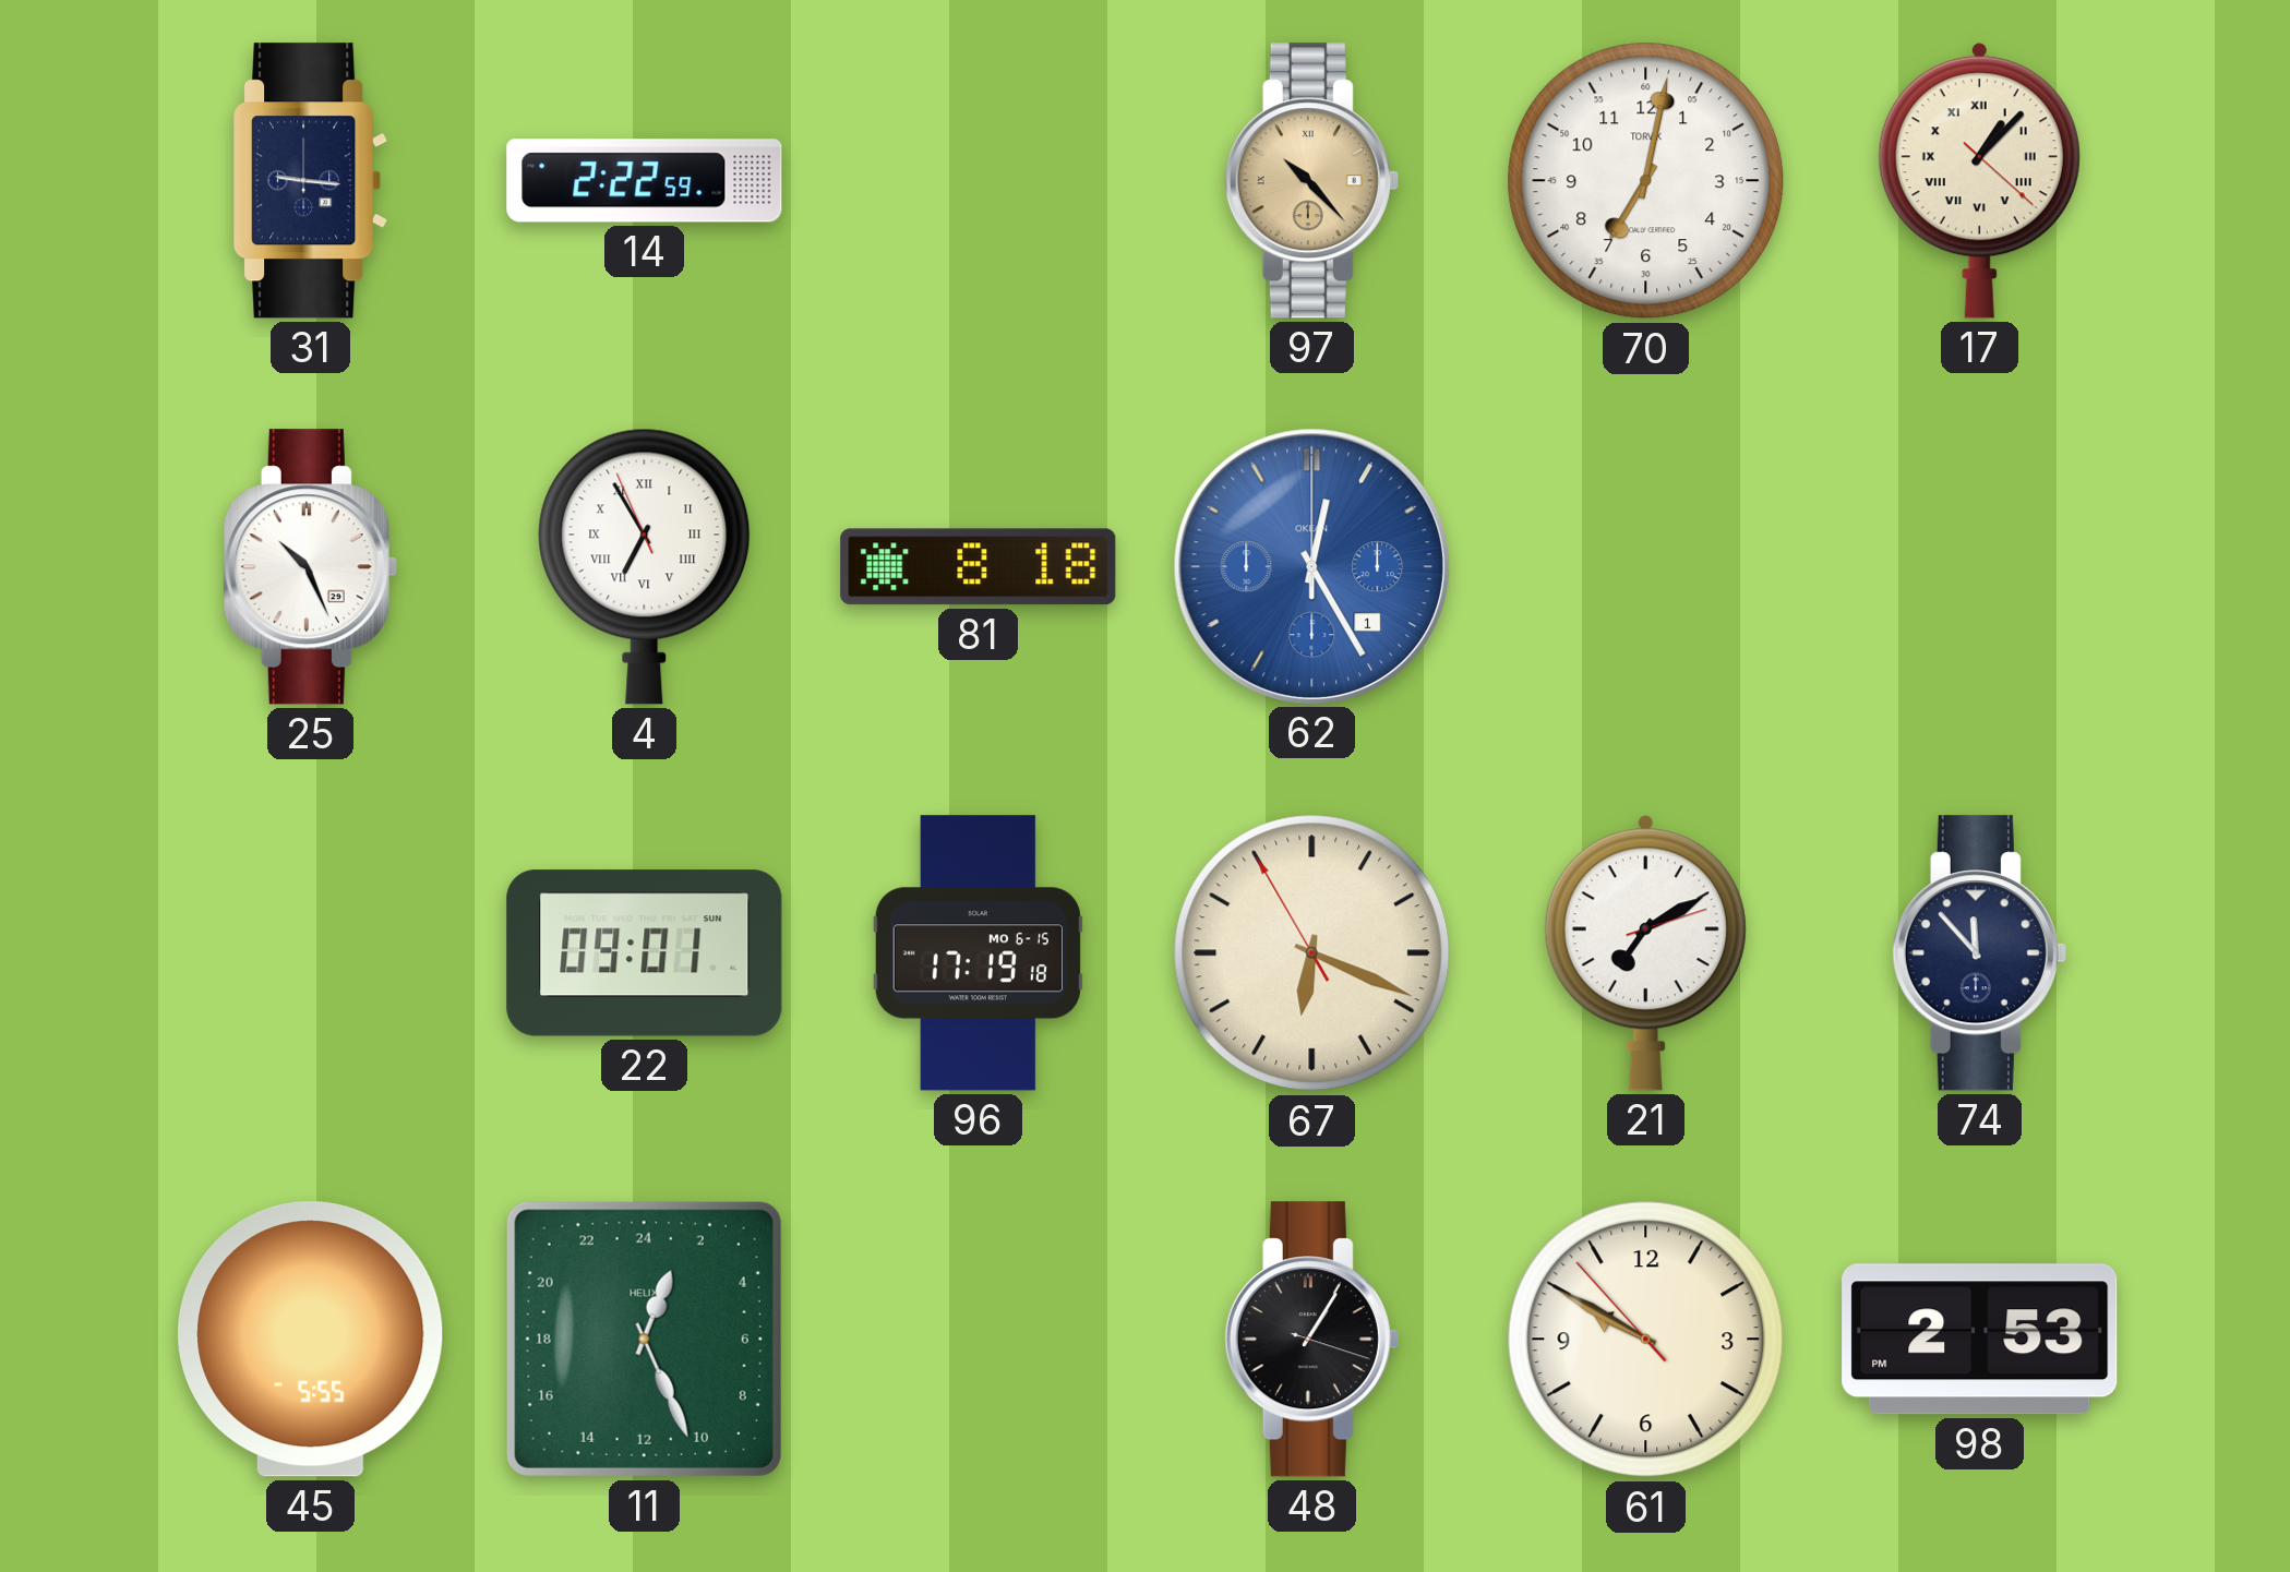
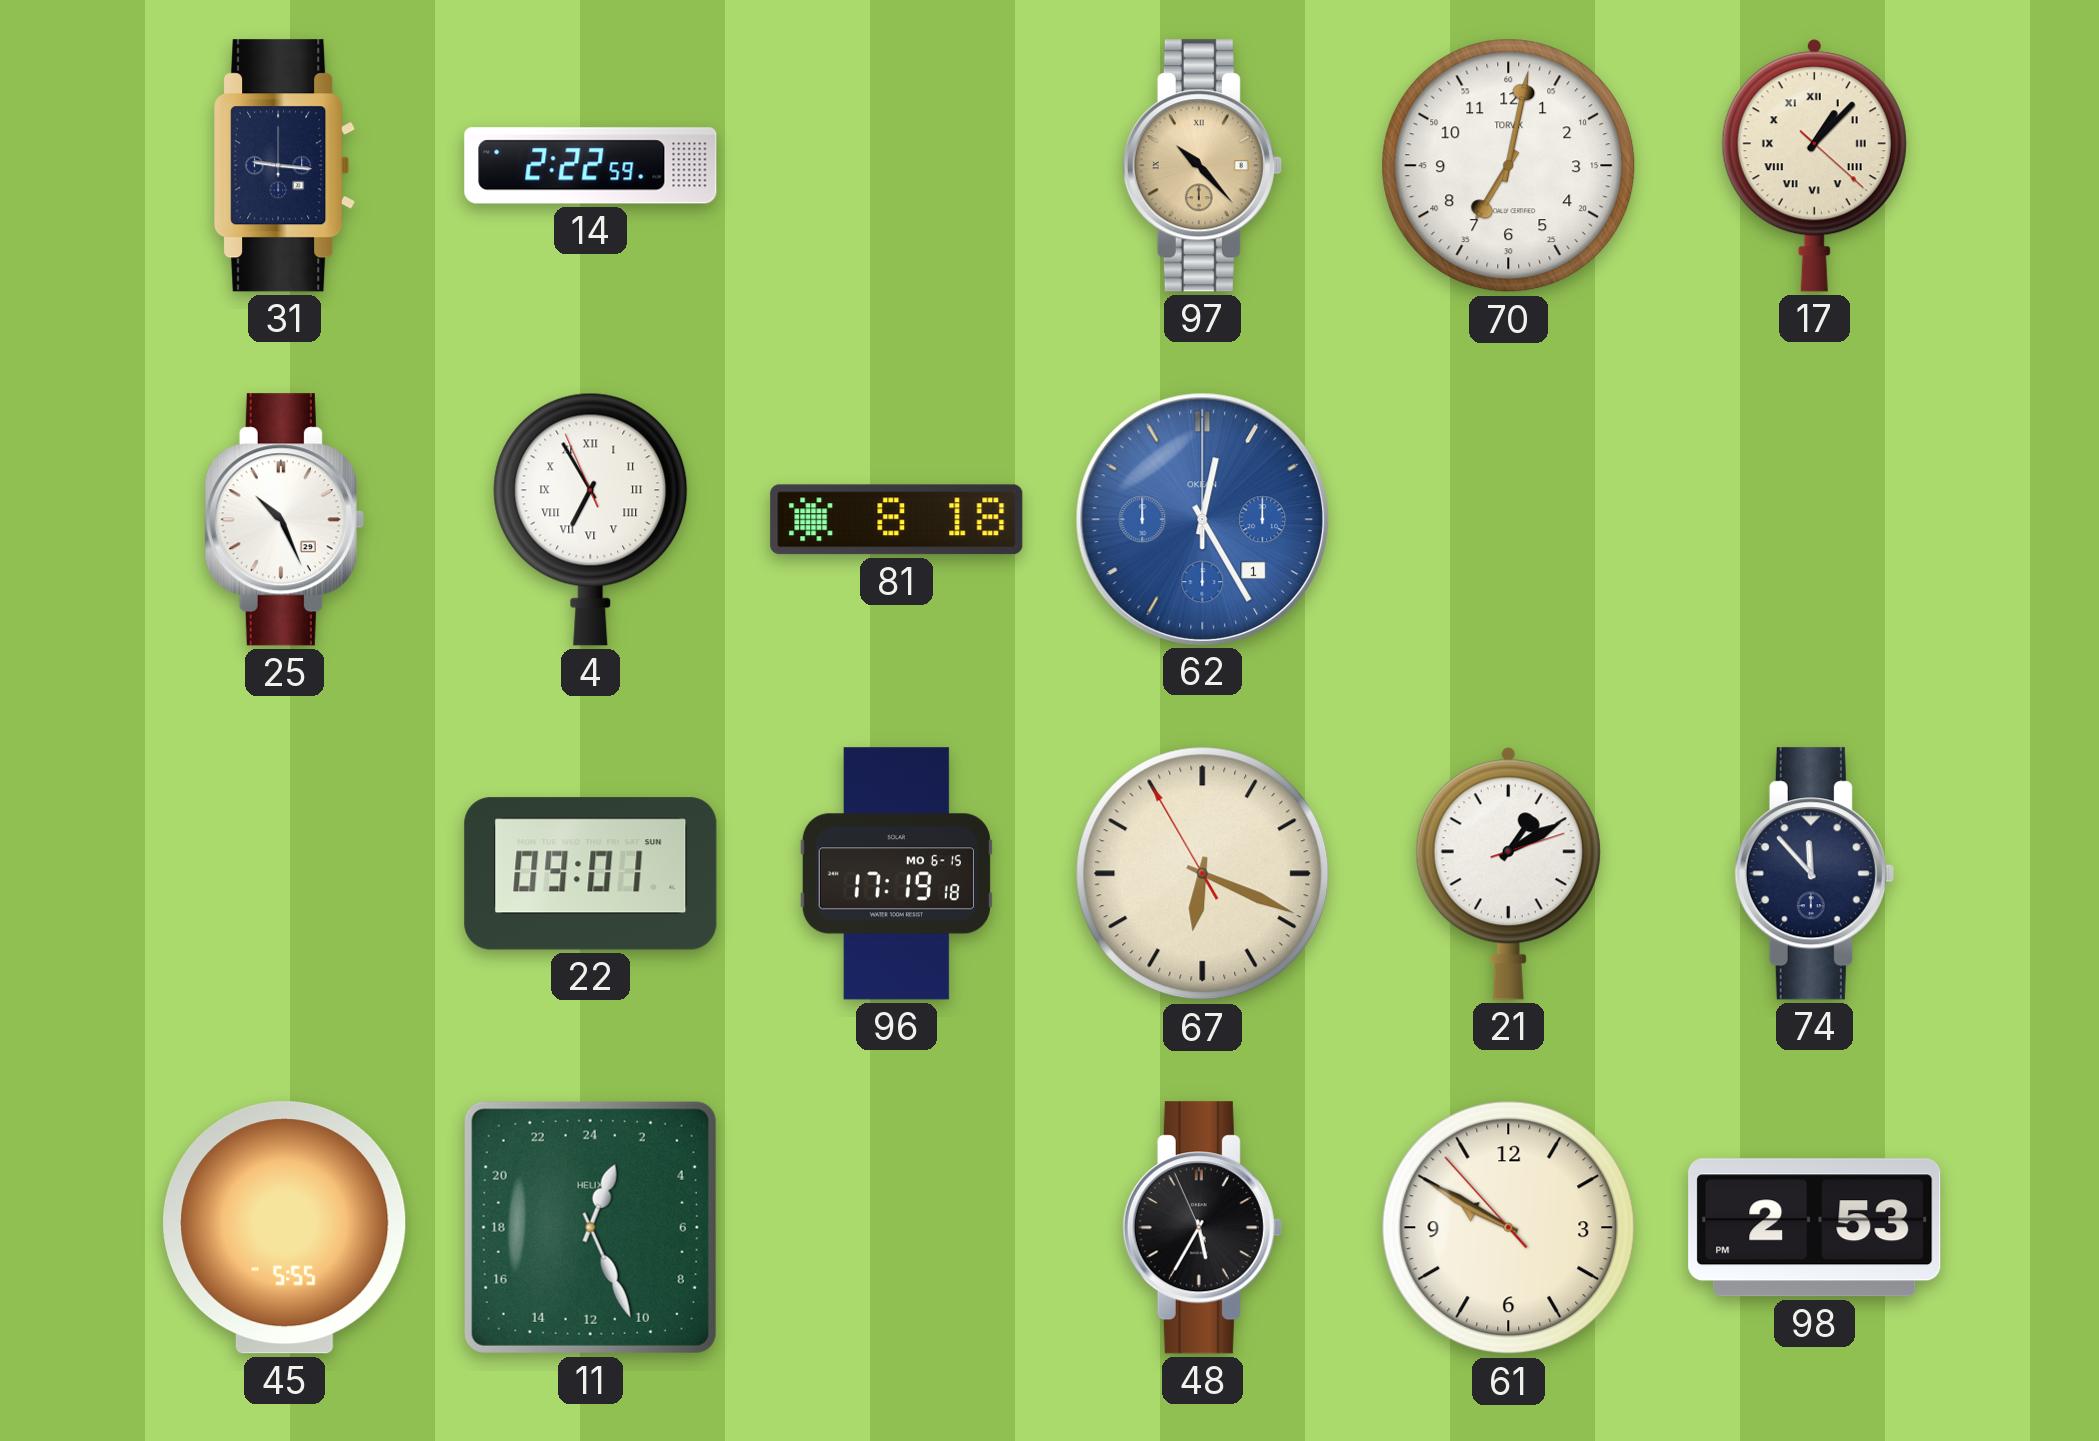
21: 7:10 -> 1:10
48: 1:05 -> 5:34
